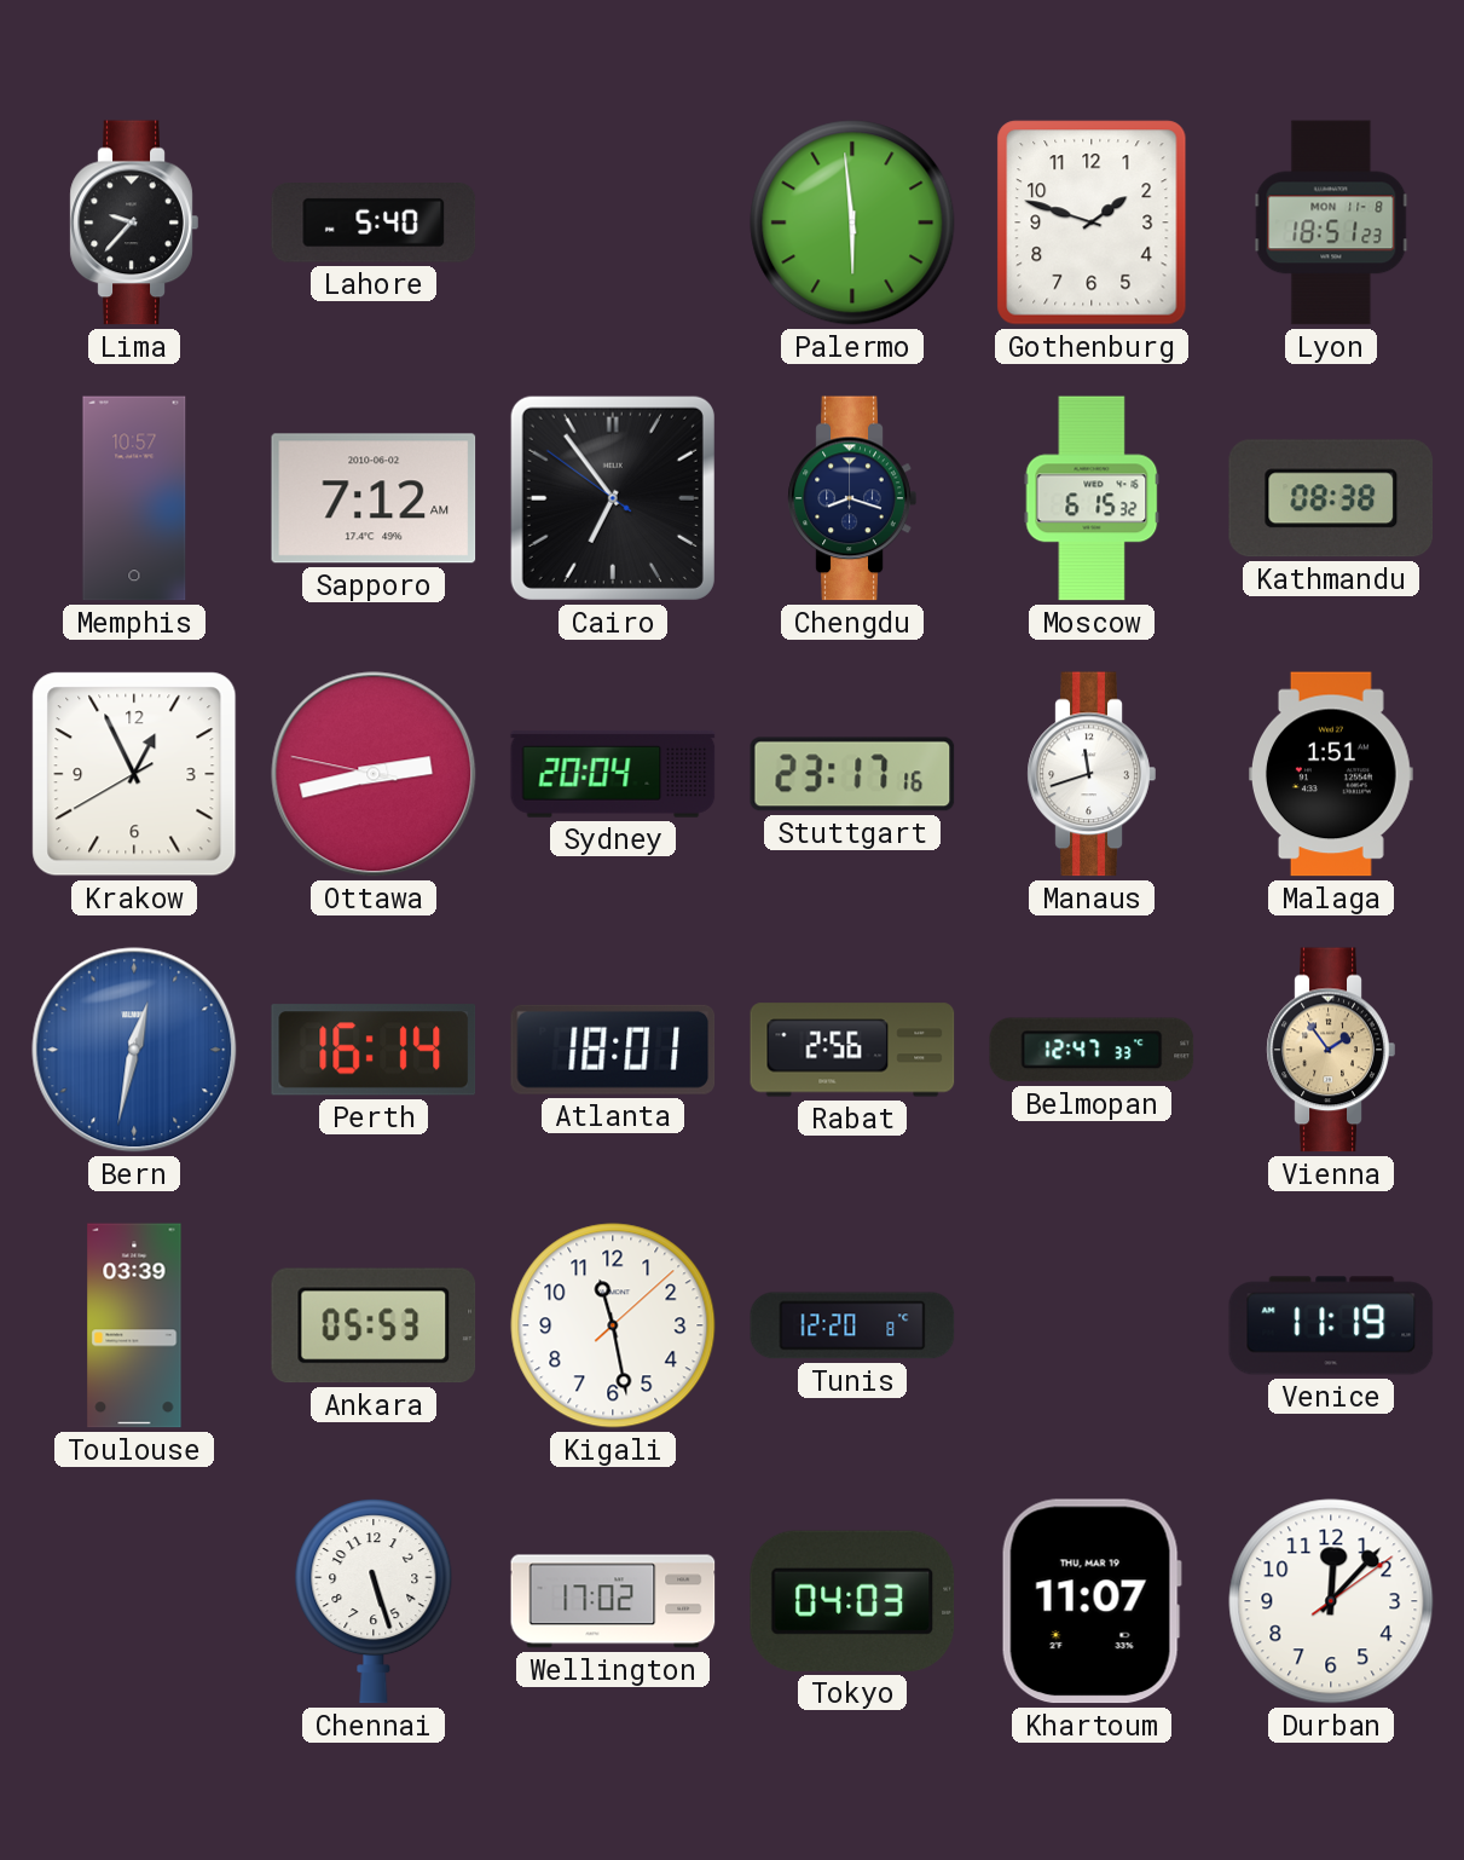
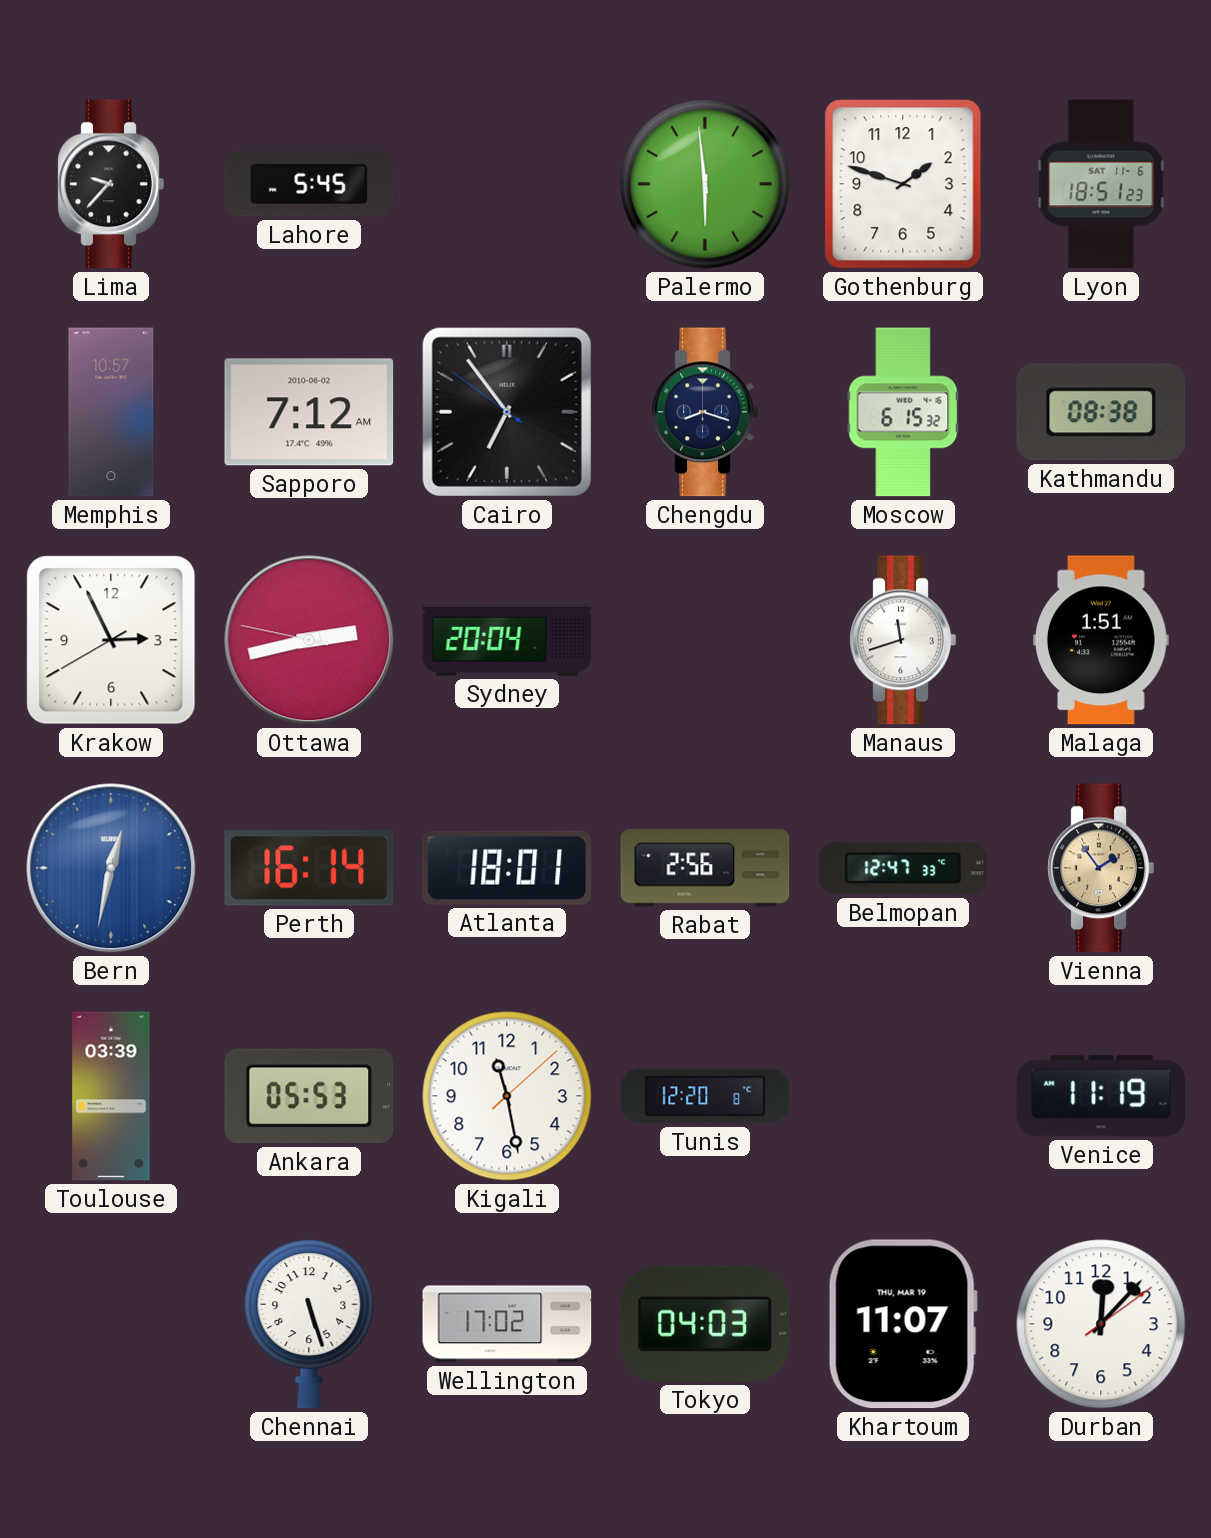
Lahore: 5:40 -> 5:45
Lyon date: MON 11-8 -> SAT 11-6
Krakow: 12:55 -> 2:55
Stuttgart: 23:17 -> none
